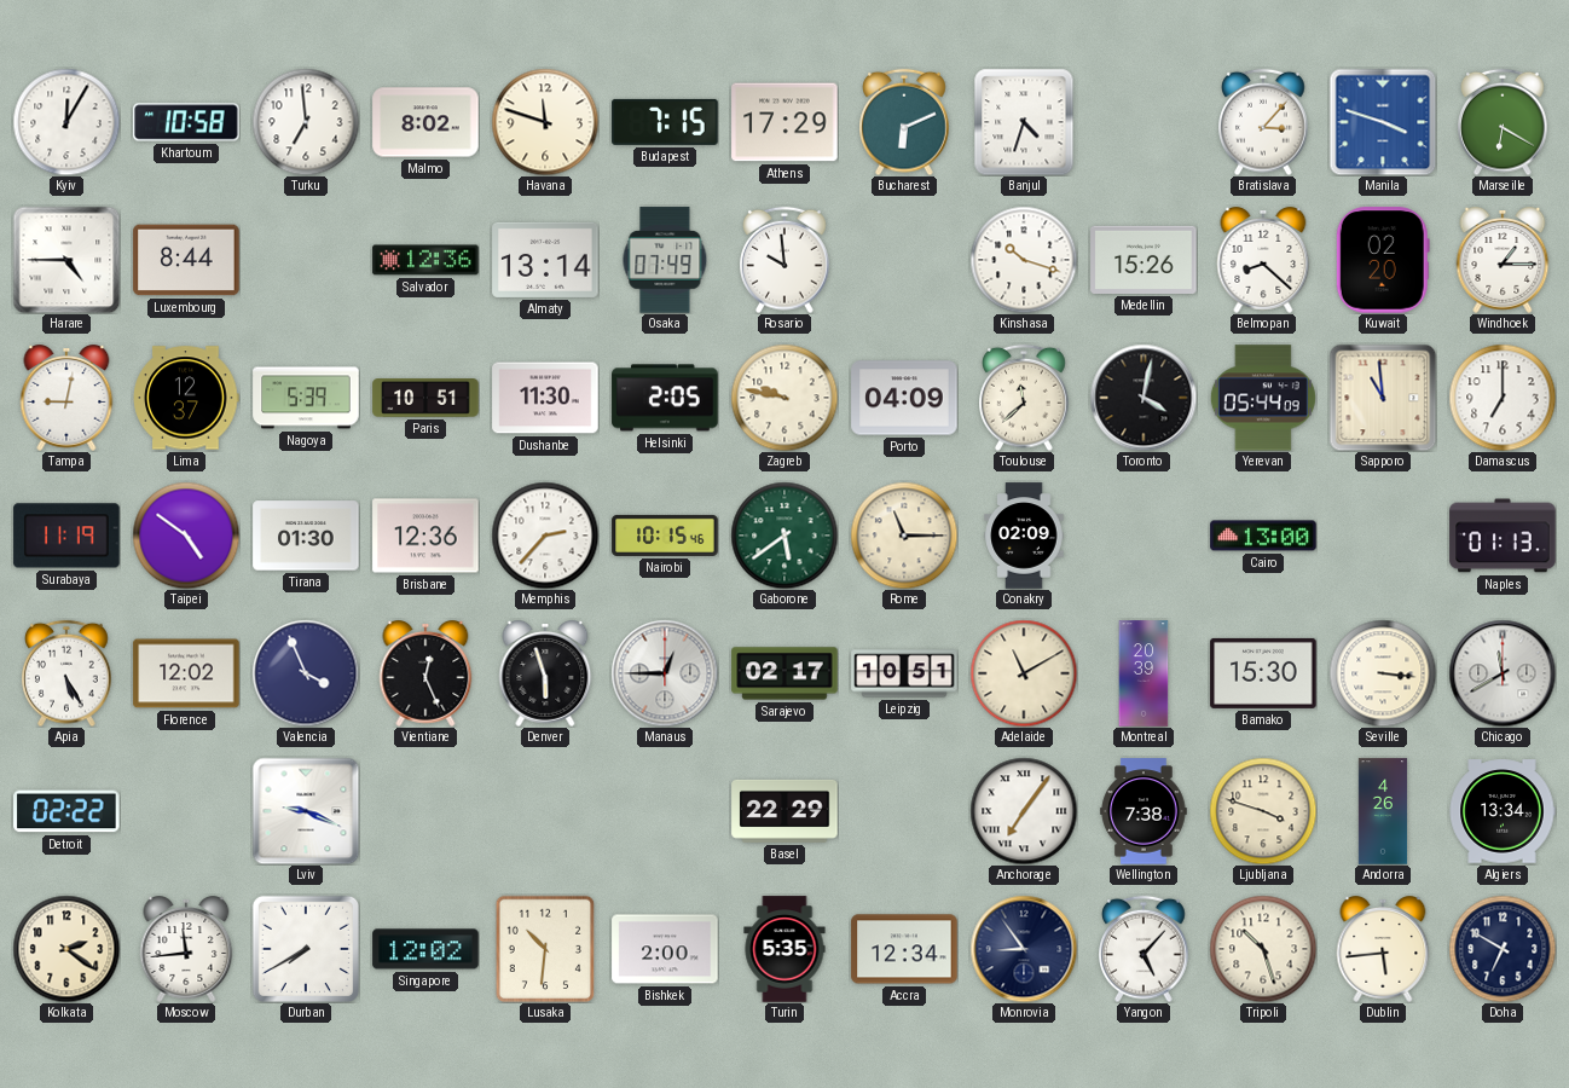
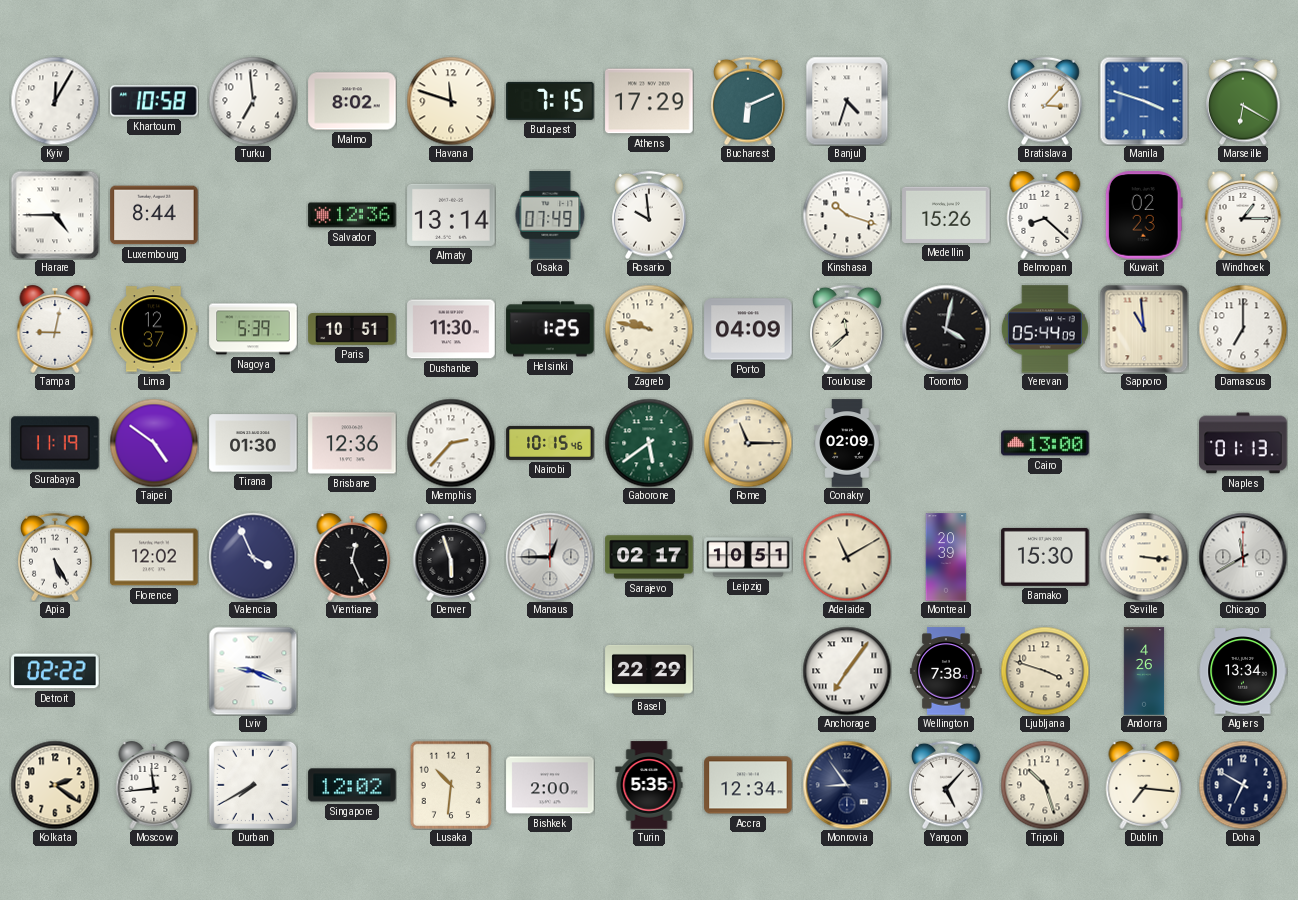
Kuwait: 02:20 -> 02:23
Helsinki: 2:05 -> 1:25
Dublin: 5:44 -> 7:16
